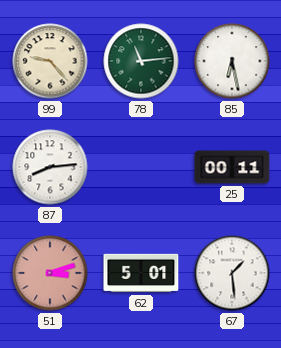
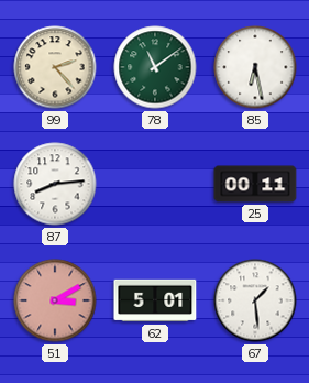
99: 9:23 -> 2:23
78: 11:14 -> 11:09
51: 3:12 -> 3:10
